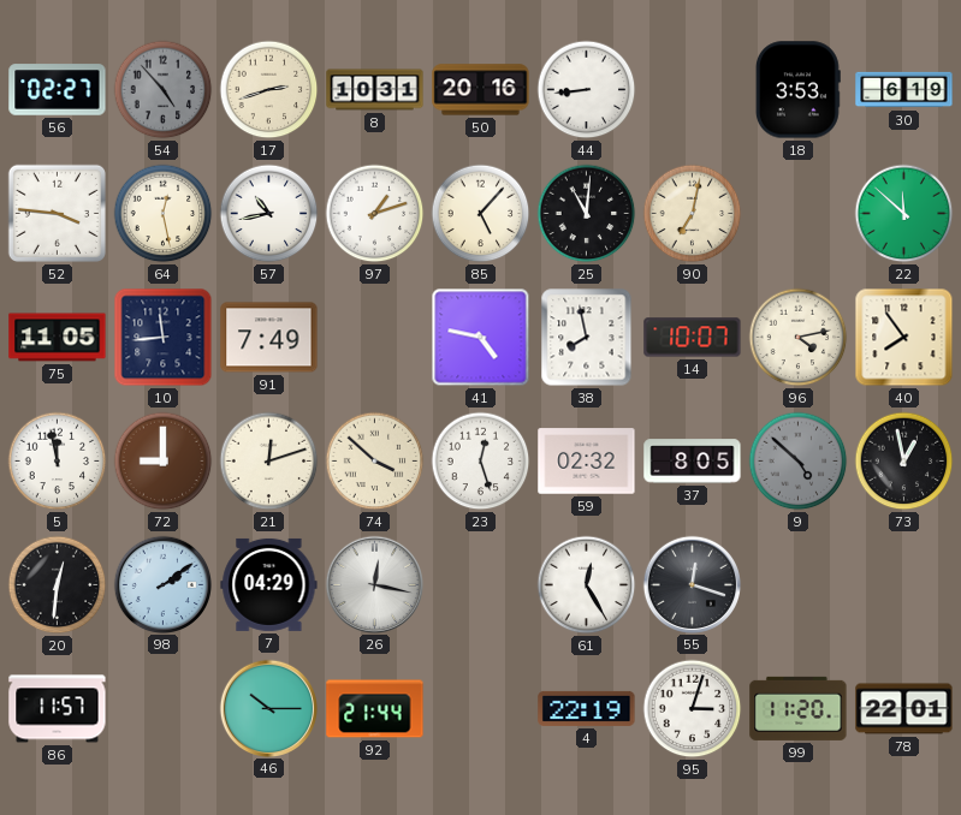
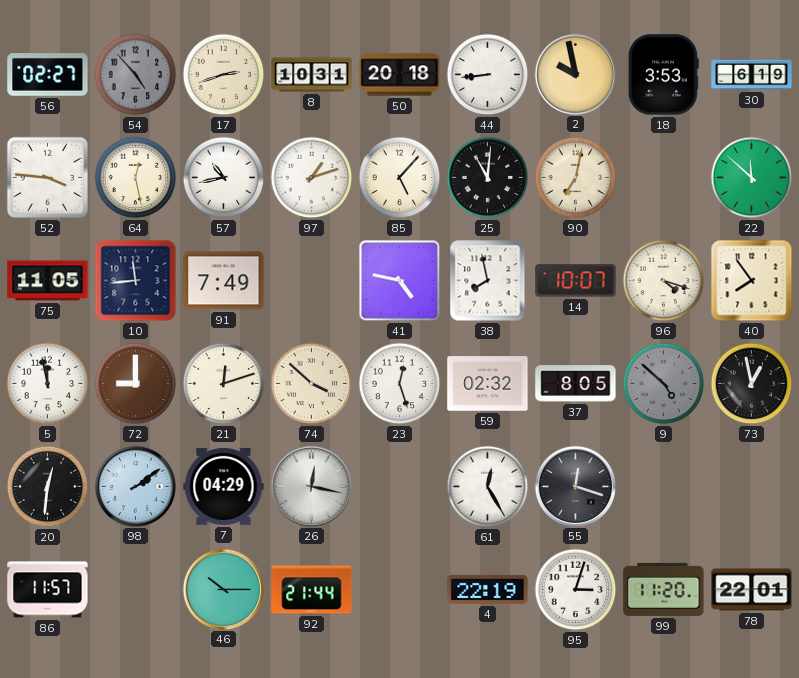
50: 20:16 -> 20:18
2: none -> 9:58
96: 4:13 -> 4:18
